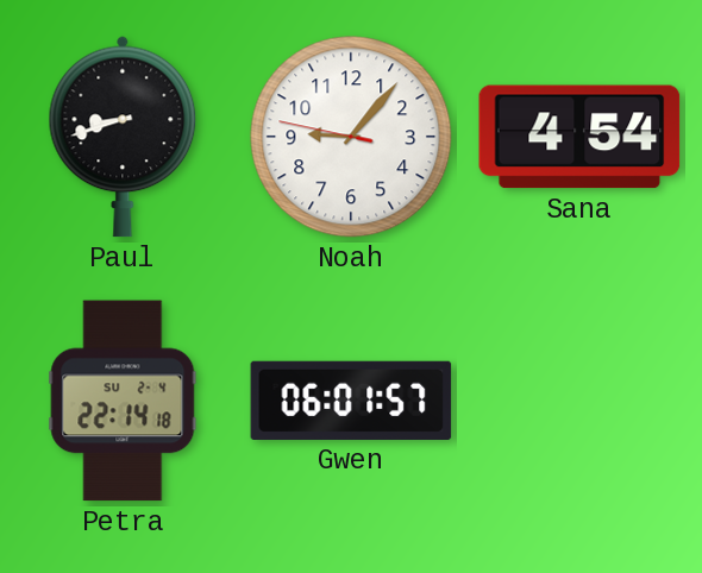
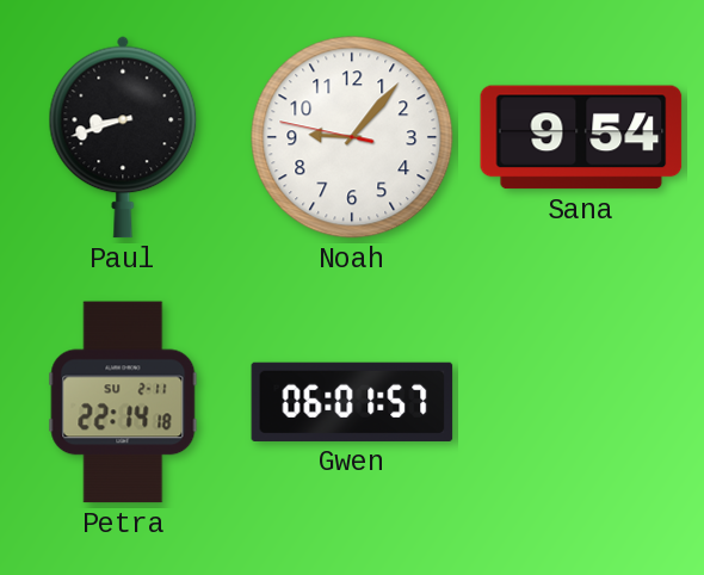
Sana: 4:54 -> 9:54
Petra date: SU 2-4 -> SU 2-11
